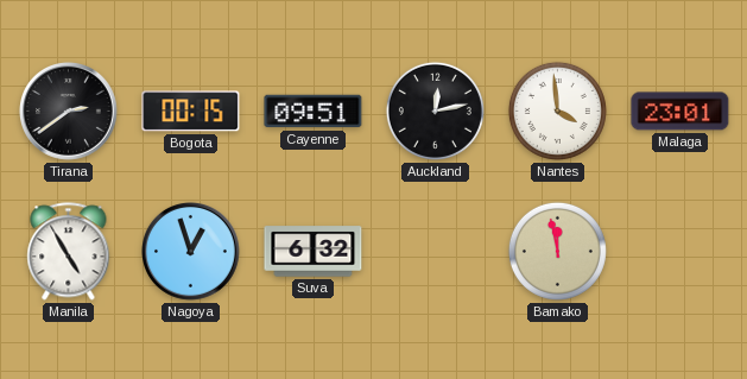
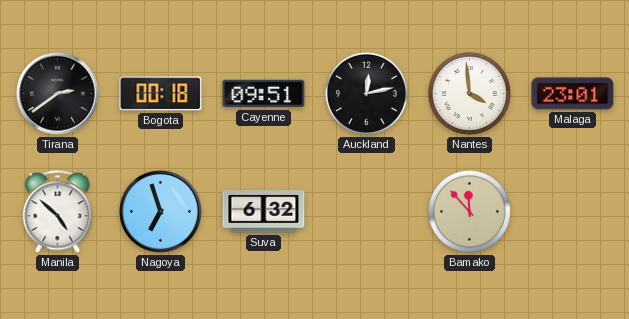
Bogota: 00:15 -> 00:18
Manila: 4:55 -> 4:52
Nagoya: 12:57 -> 6:57
Bamako: 11:58 -> 11:53
